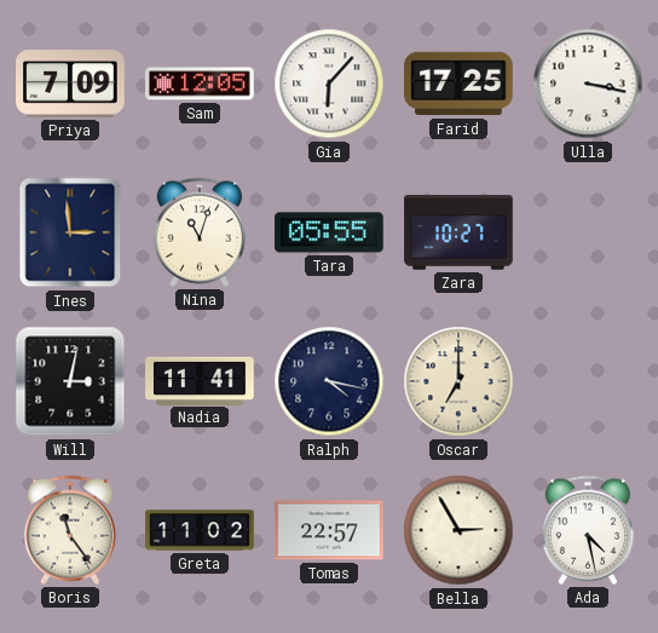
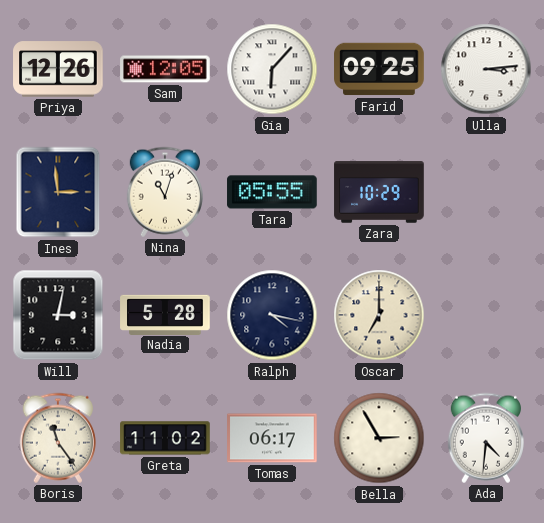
Priya: 7:09 -> 12:26
Farid: 17:25 -> 09:25
Ulla: 3:17 -> 3:14
Zara: 10:27 -> 10:29
Nadia: 11:41 -> 5:28
Tomas: 22:57 -> 06:17
Ada: 4:28 -> 4:31
